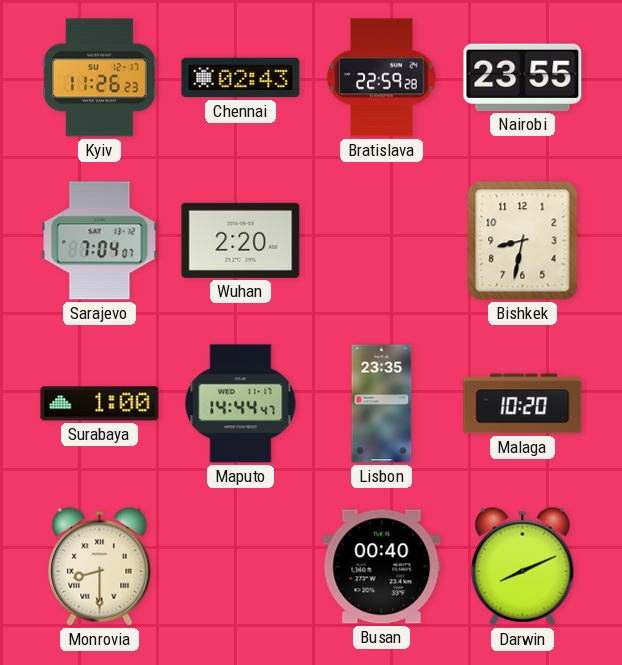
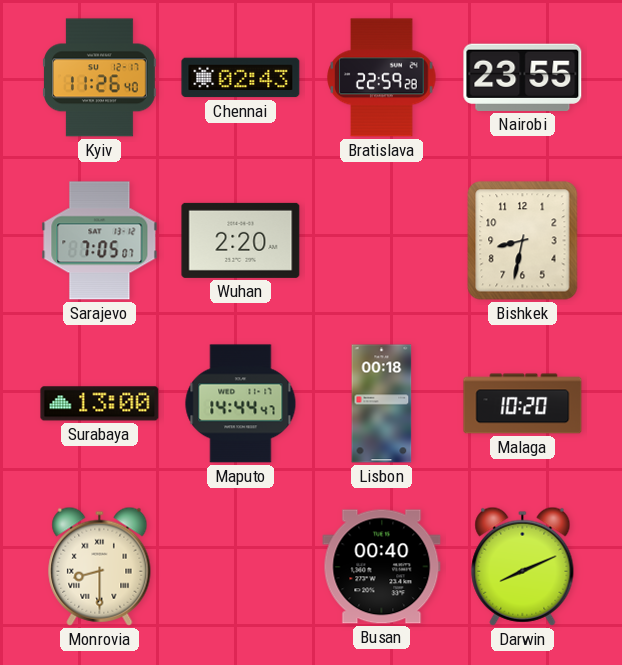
Kyiv: 11:26:23 -> 11:26:40
Sarajevo: 7:04 -> 7:05
Surabaya: 1:00 -> 13:00
Lisbon: 23:35 -> 00:18
